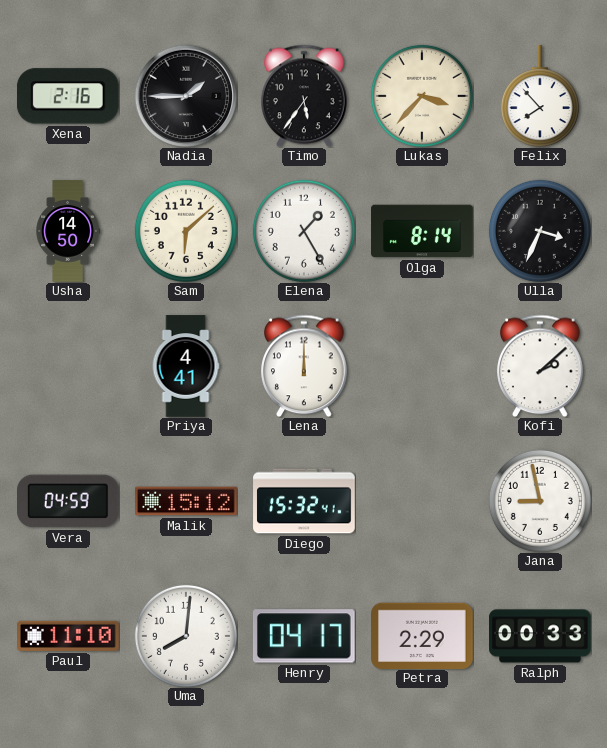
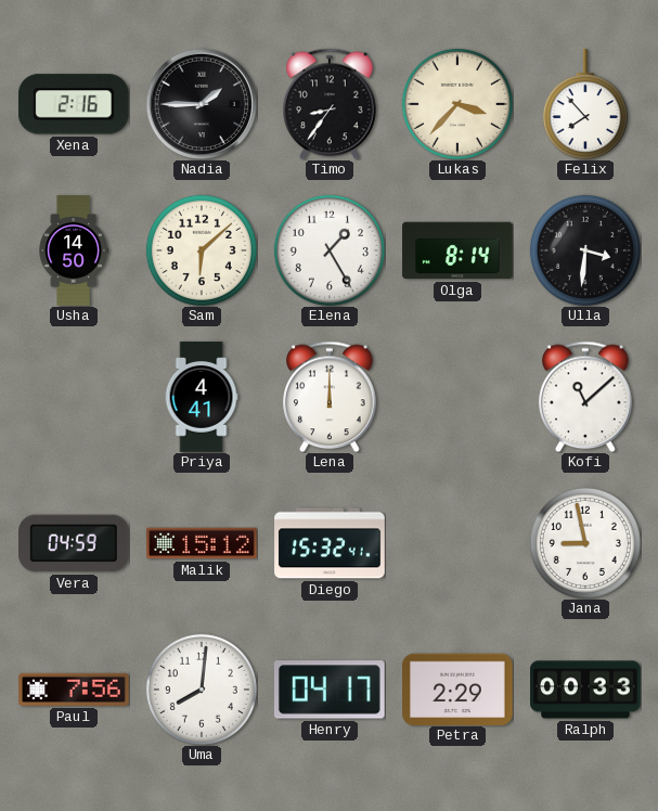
Timo: 5:36 -> 8:36
Ulla: 3:34 -> 3:31
Kofi: 2:08 -> 11:08
Paul: 11:10 -> 7:56
